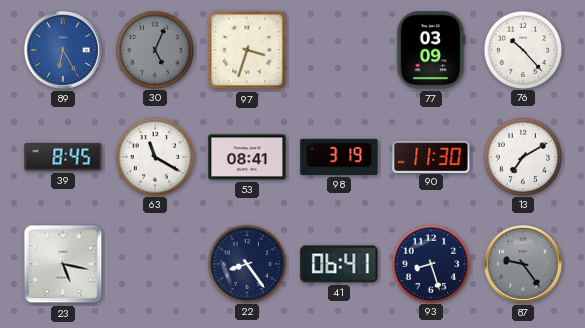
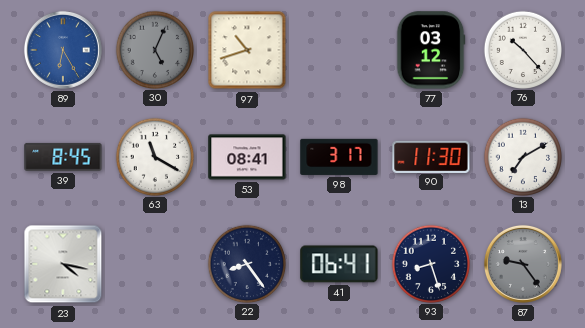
97: 3:33 -> 10:42
77: 03:09 -> 03:12
98: 3:19 -> 3:17
23: 5:17 -> 4:17
